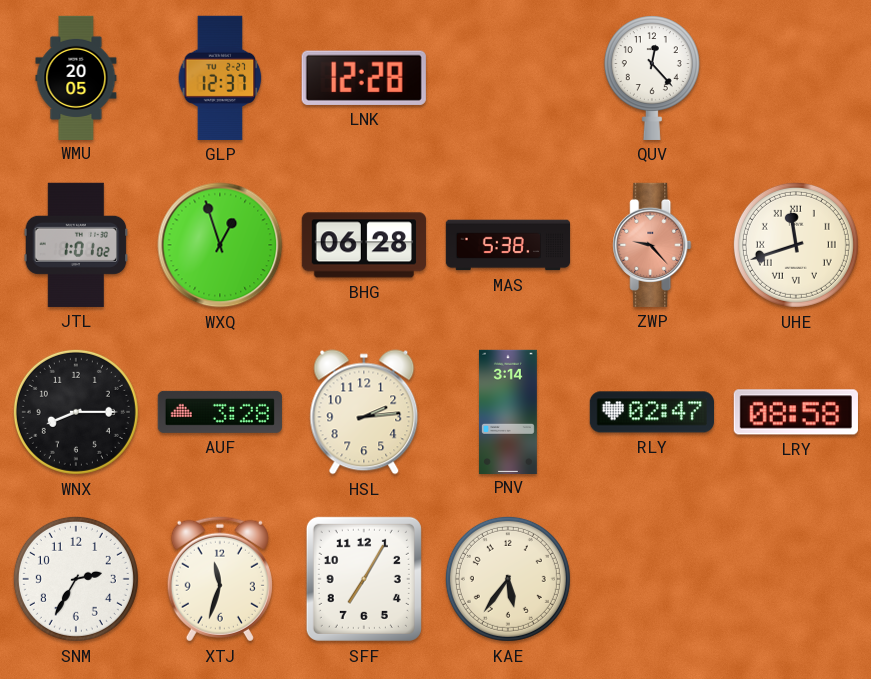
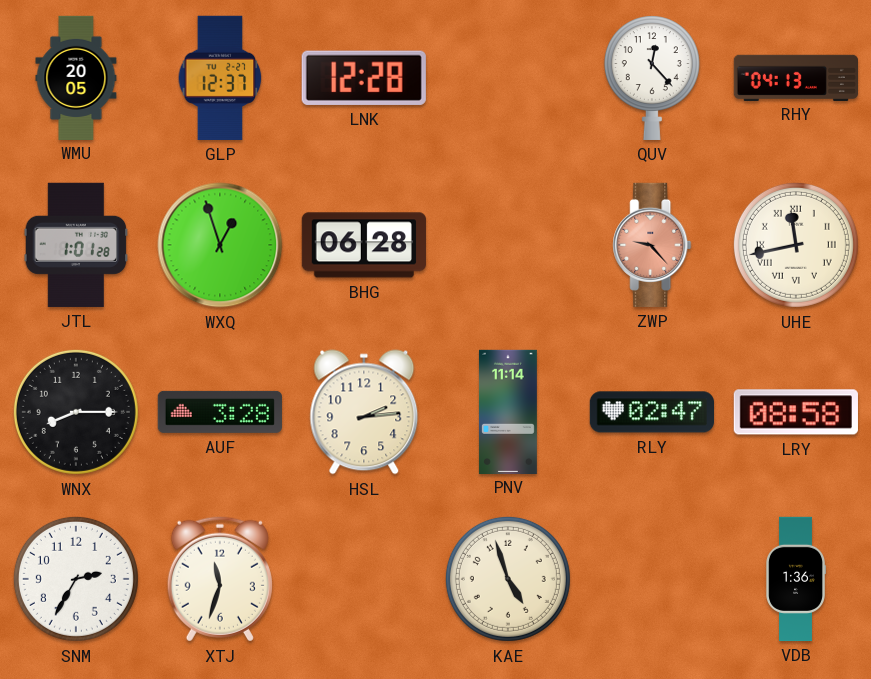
RHY: none -> 04:13
JTL: 1:01:02 -> 1:01:28
MAS: 5:38 -> none
UHE: 11:42 -> 11:43
PNV: 3:14 -> 11:14
SFF: 7:05 -> none
KAE: 5:36 -> 4:57
VDB: none -> 1:36
